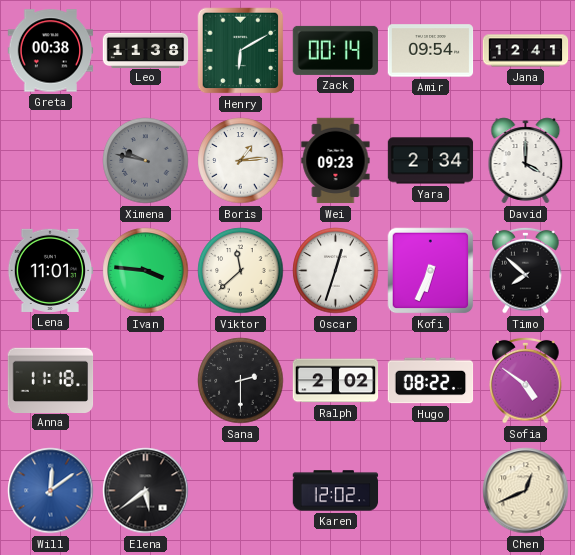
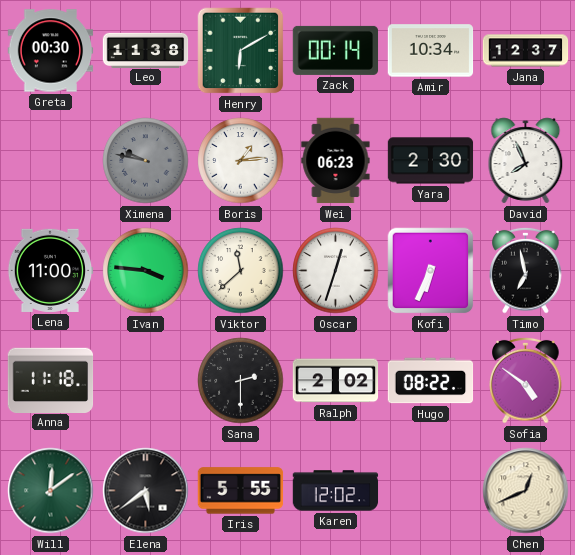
Greta: 00:38 -> 00:30
Amir: 09:54 -> 10:34
Jana: 12:41 -> 12:37
Wei: 09:23 -> 06:23
Yara: 2:34 -> 2:30
David: 4:00 -> 7:56
Lena: 11:01 -> 11:00
Timo: 7:52 -> 6:58
Will dial: blue -> green
Iris: none -> 5:55
